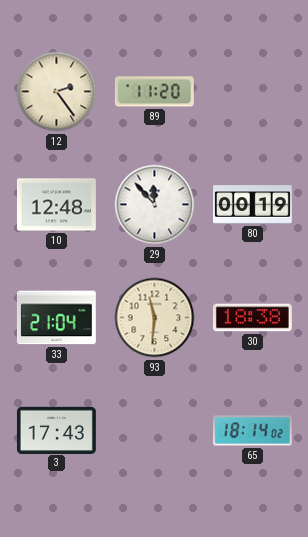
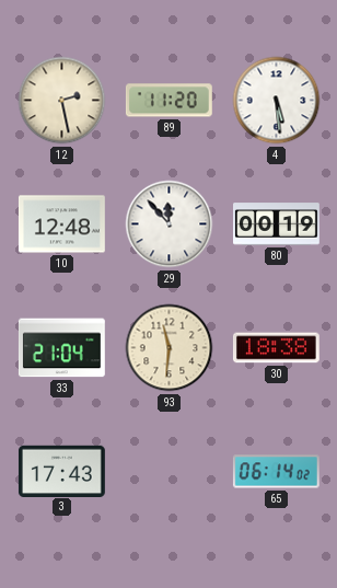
12: 2:24 -> 2:28
4: none -> 5:29
65: 18:14 -> 06:14
